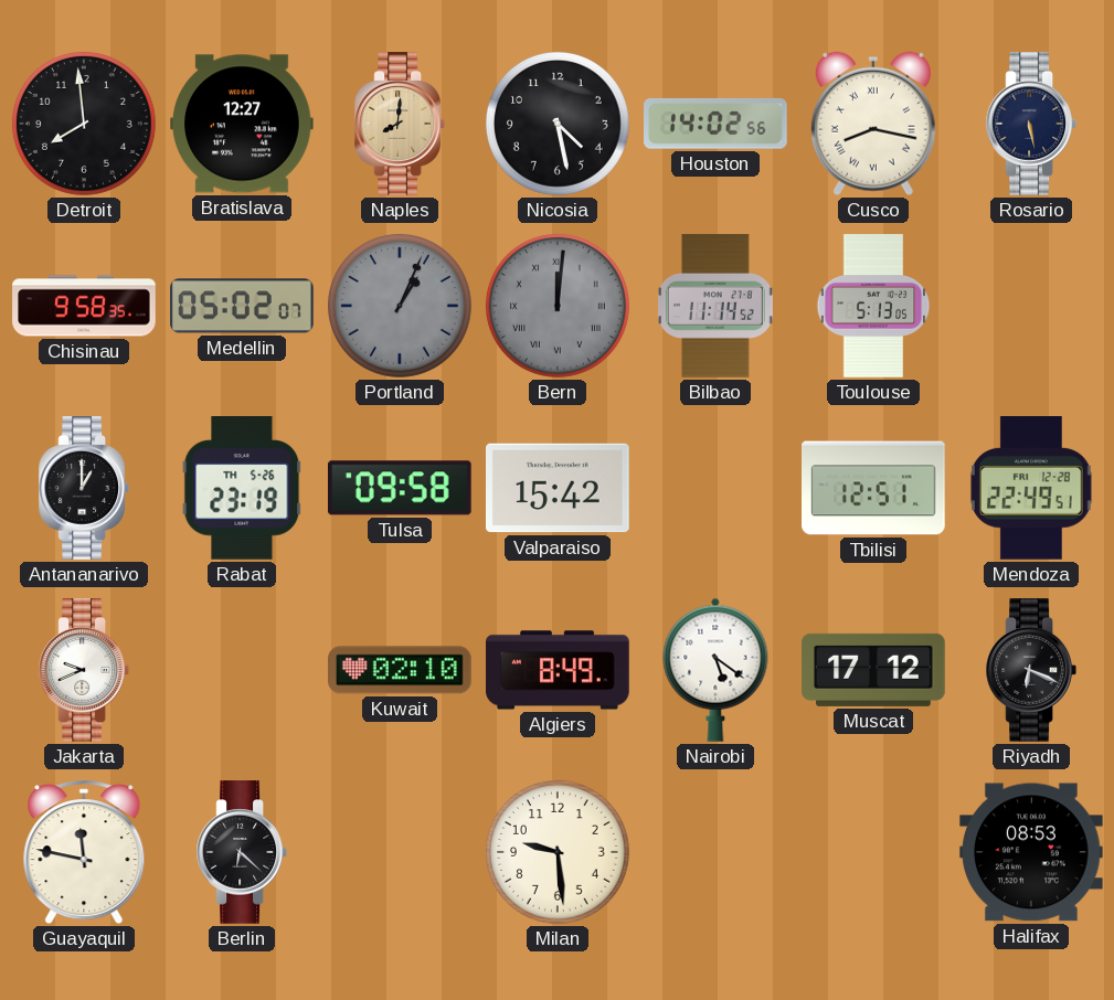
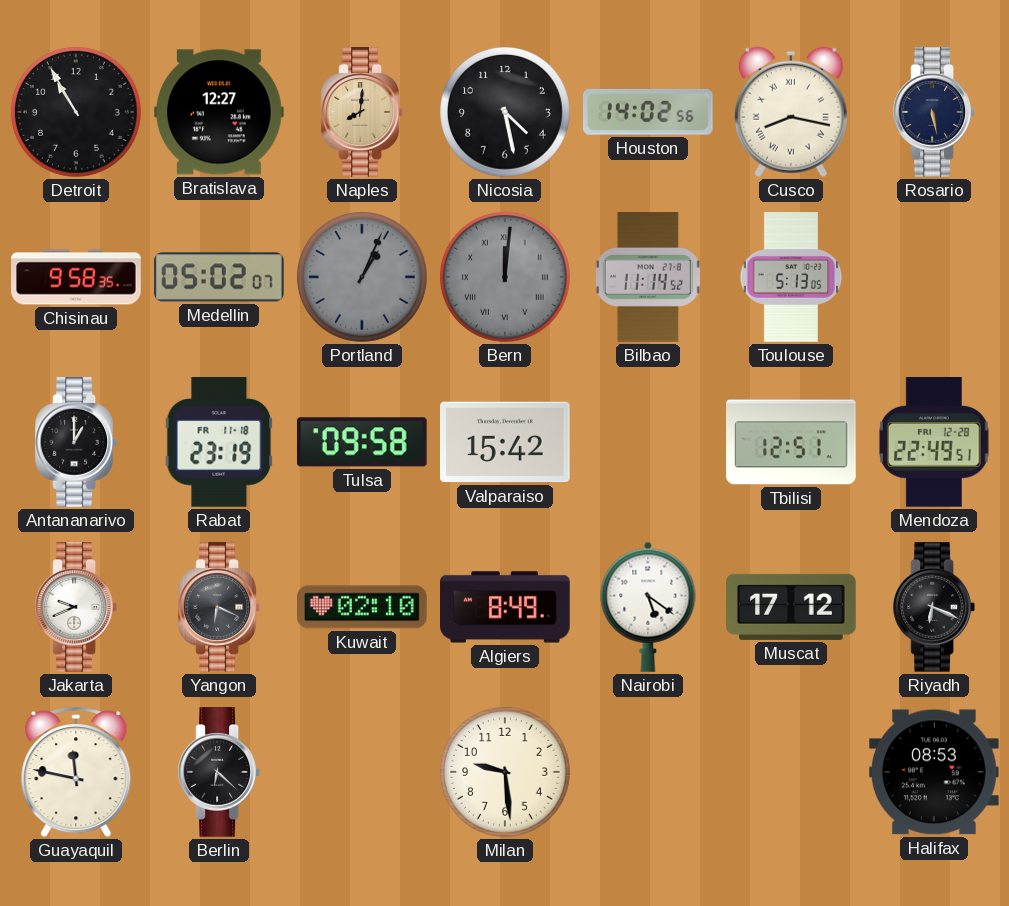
Detroit: 7:59 -> 10:55
Rabat date: TH 5-26 -> FR 11-18
Yangon: none -> 6:19
